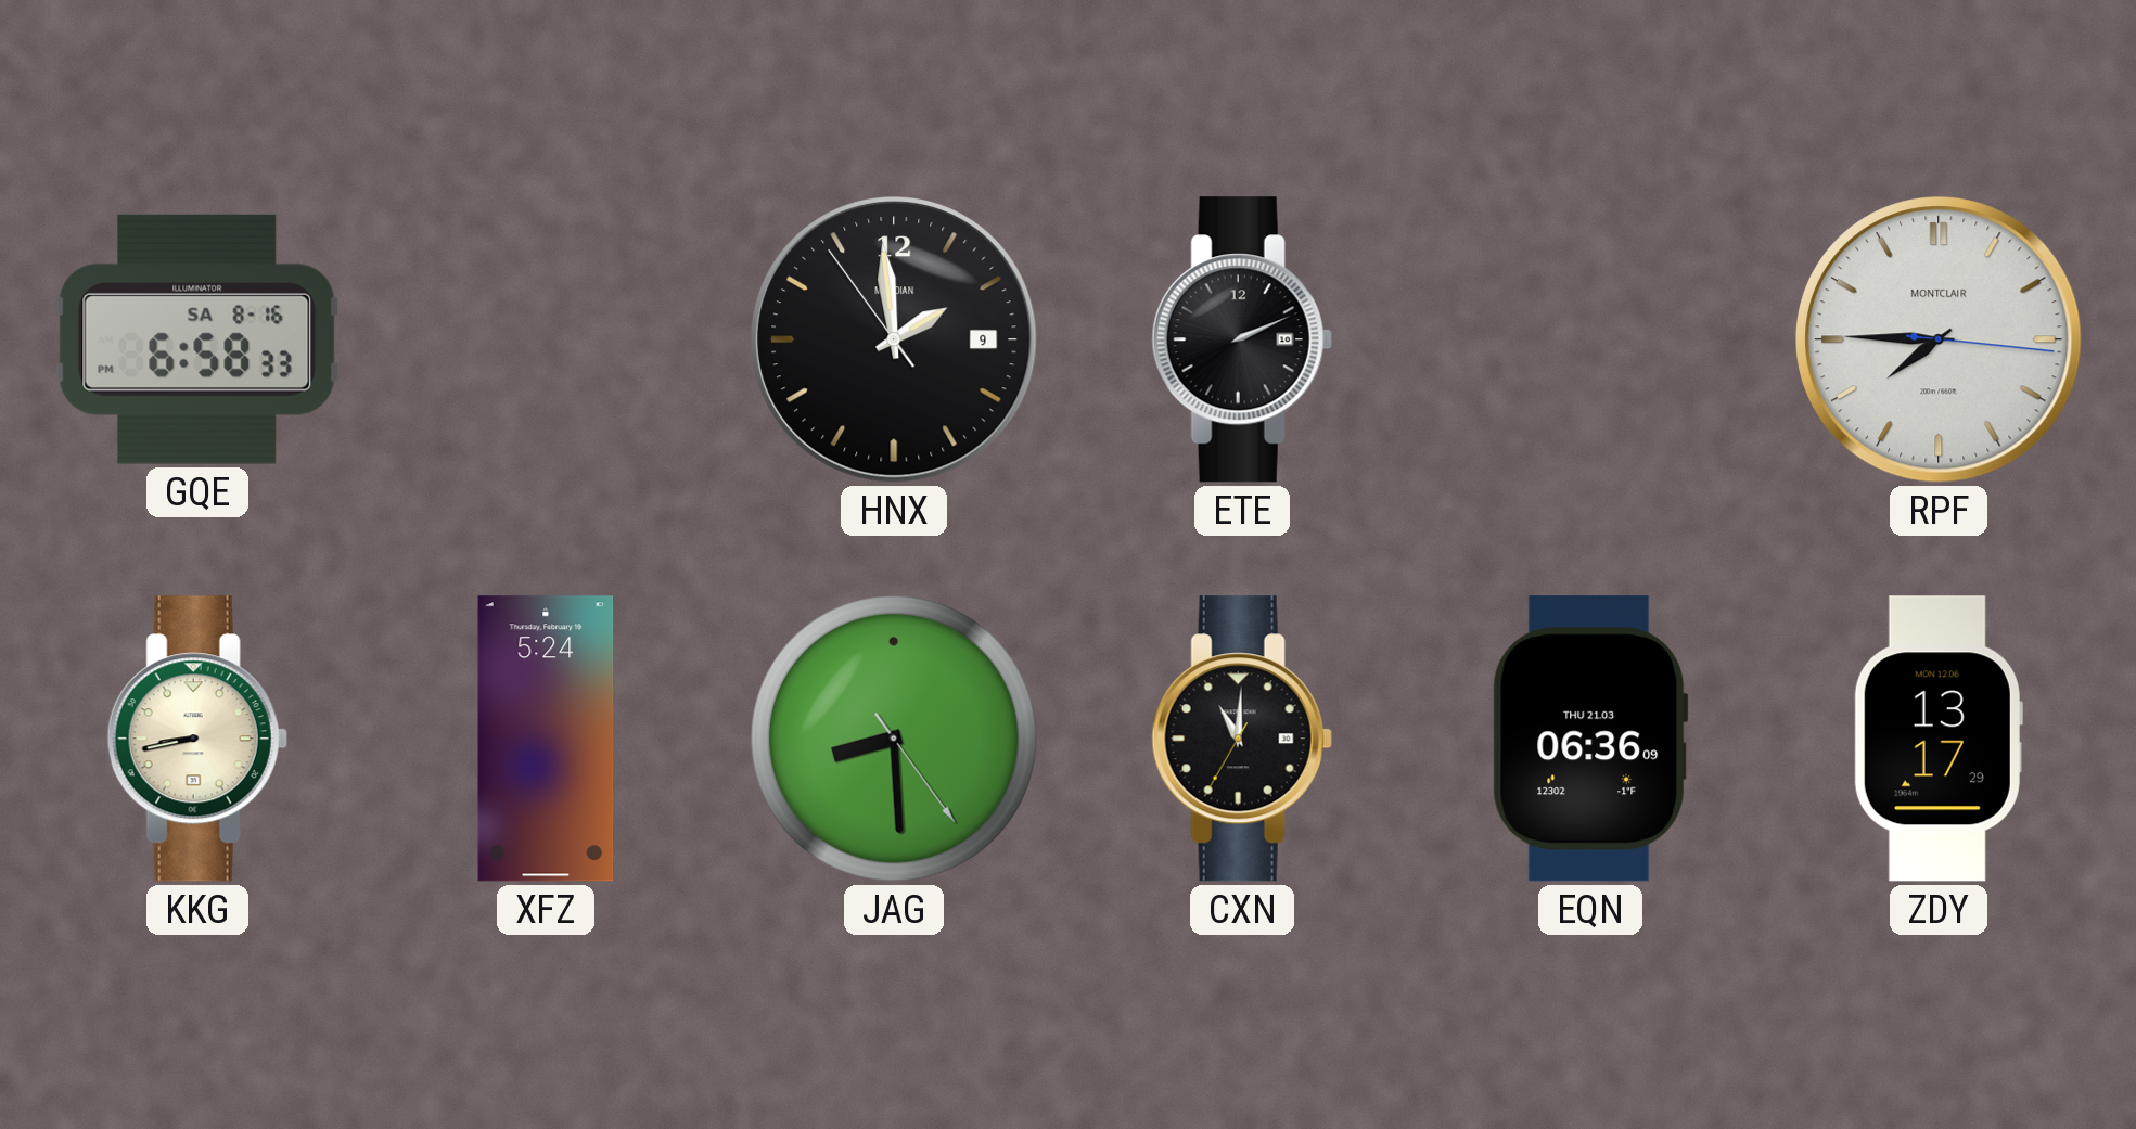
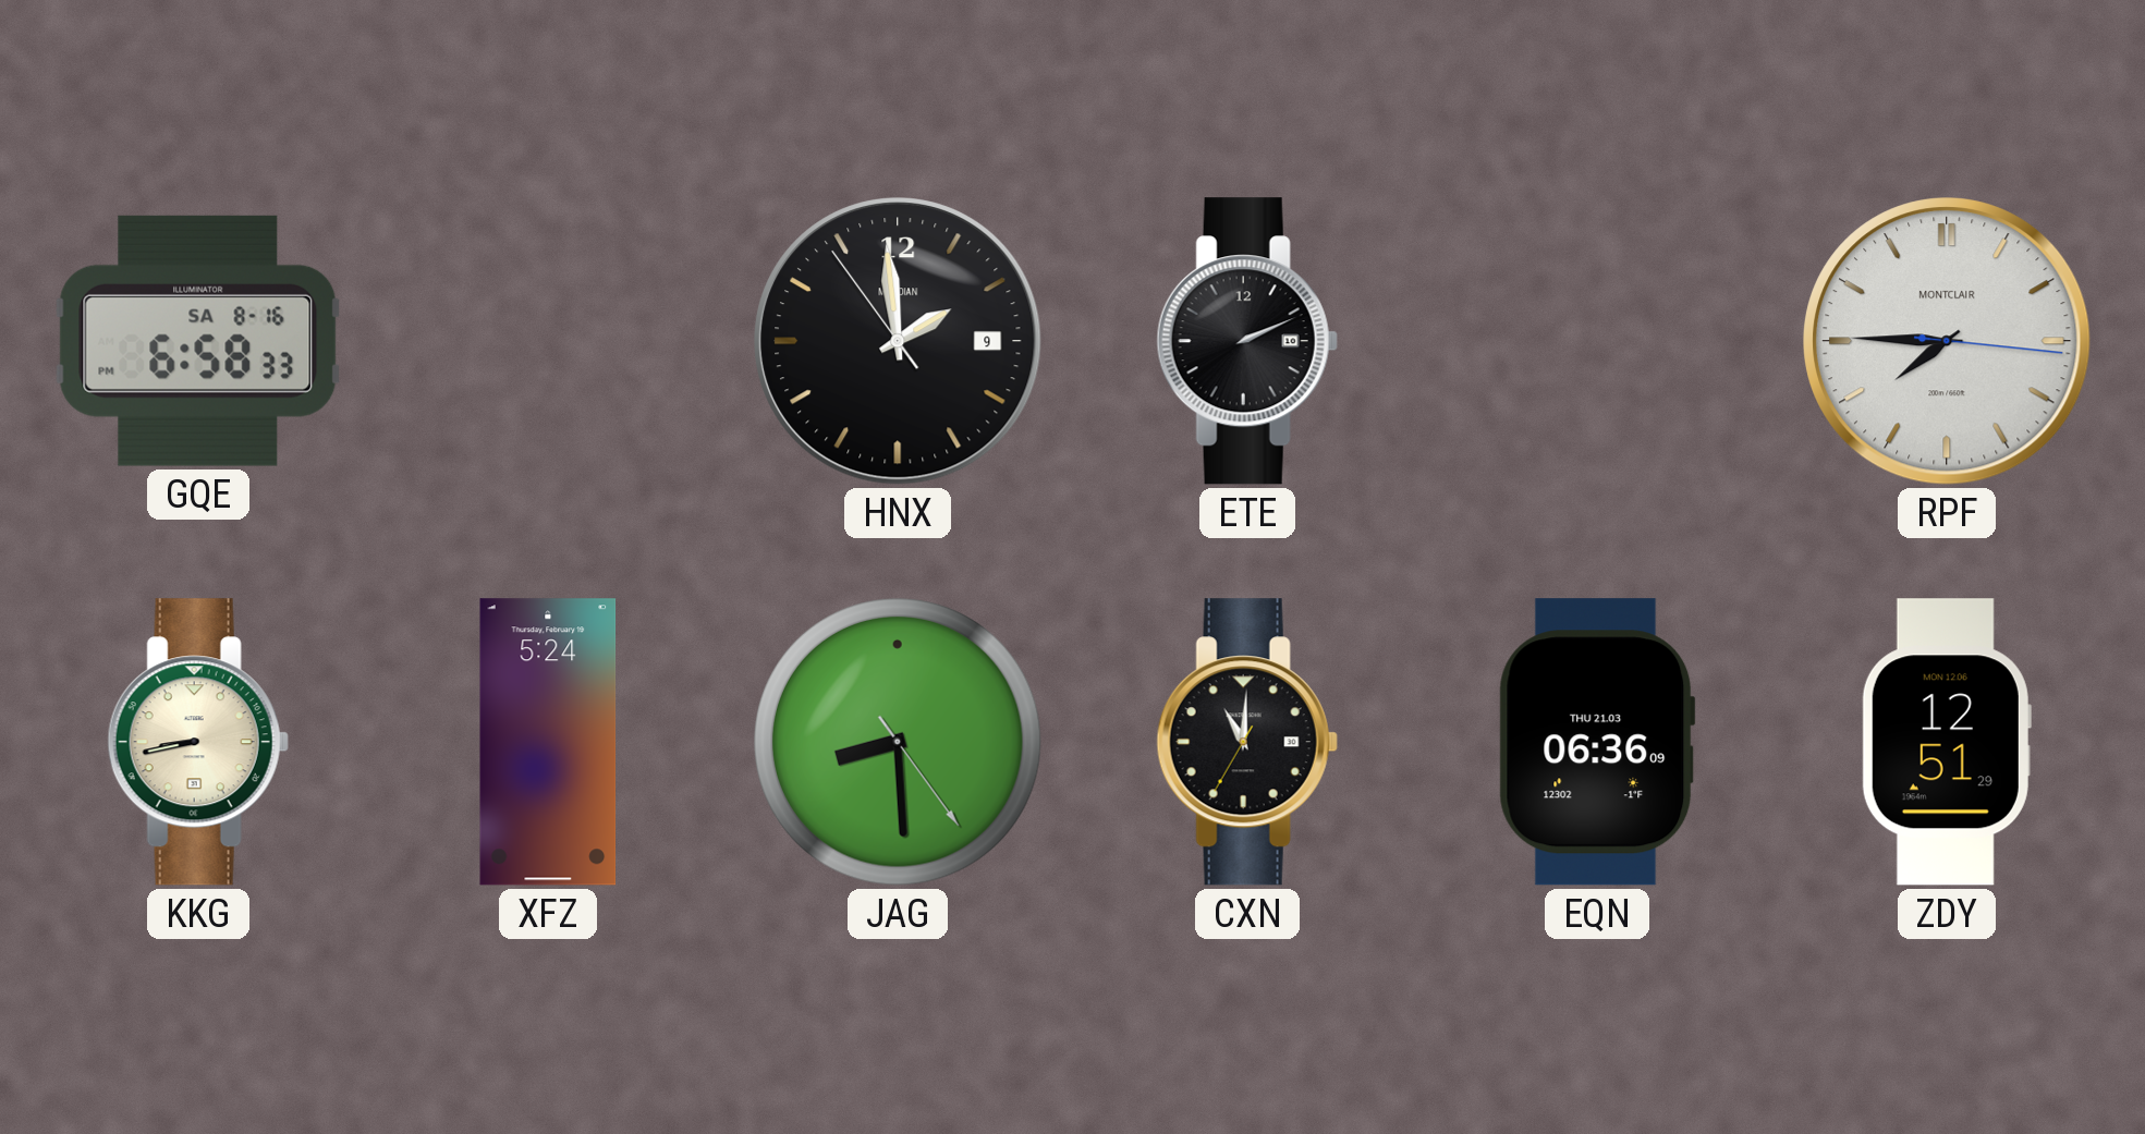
ZDY: 13:17 -> 12:51
